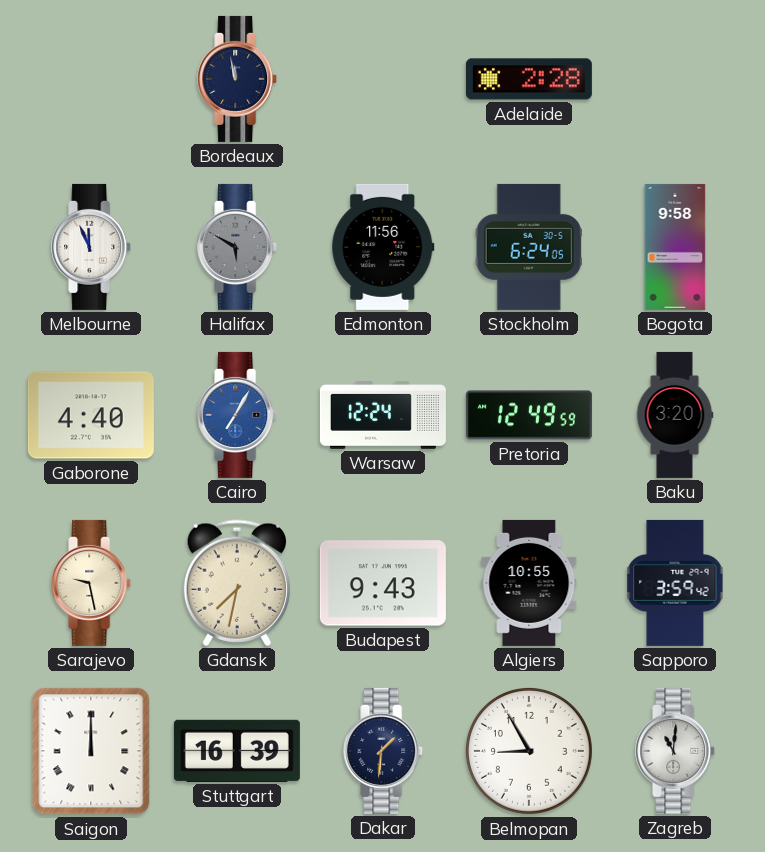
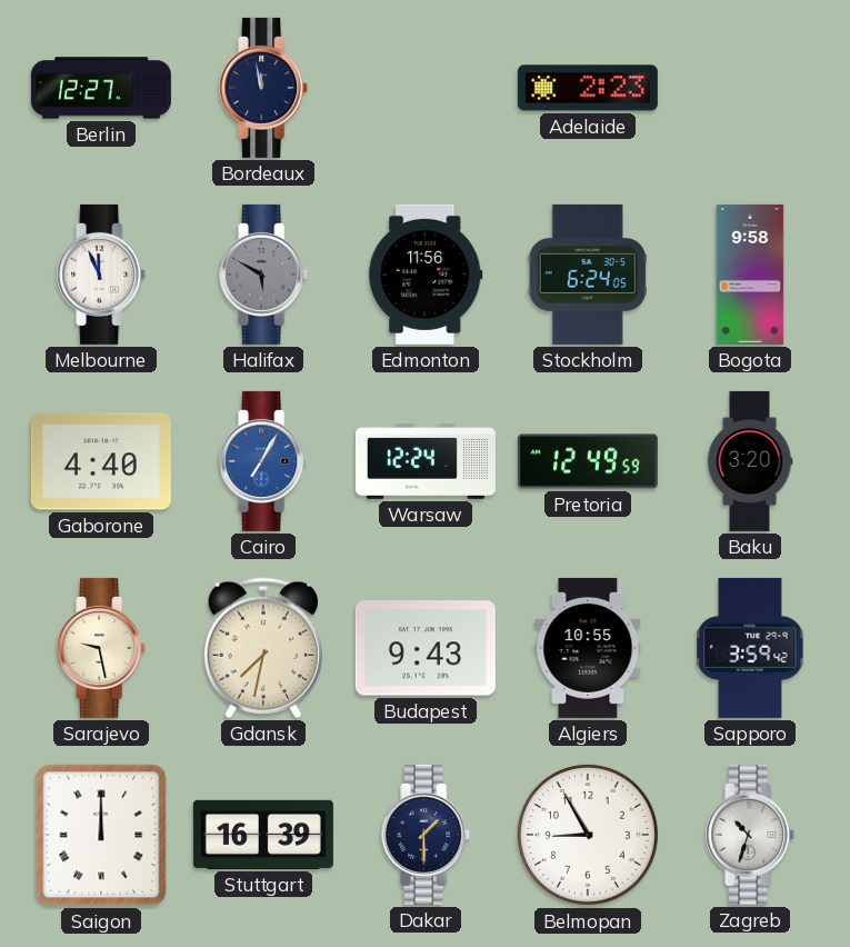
Berlin: none -> 12:27
Adelaide: 2:28 -> 2:23
Dakar: 1:31 -> 1:30
Zagreb: 11:01 -> 10:33
